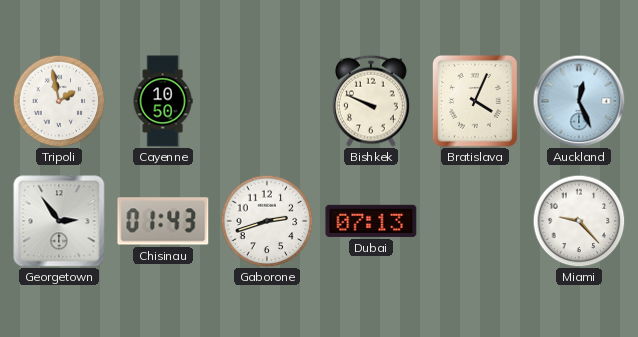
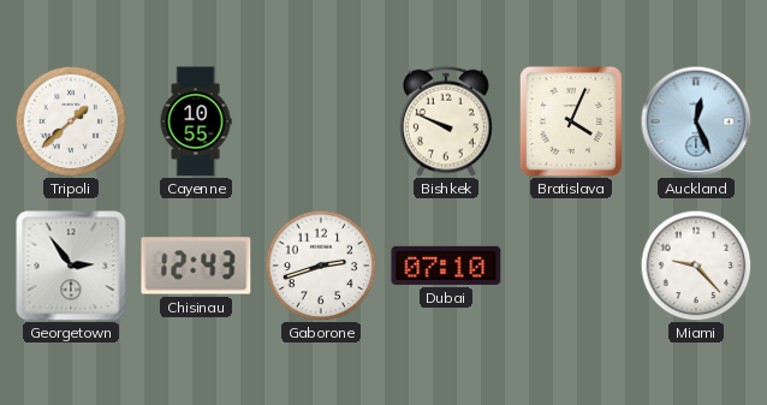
Tripoli: 1:58 -> 1:38
Cayenne: 10:50 -> 10:55
Chisinau: 01:43 -> 12:43
Dubai: 07:13 -> 07:10
